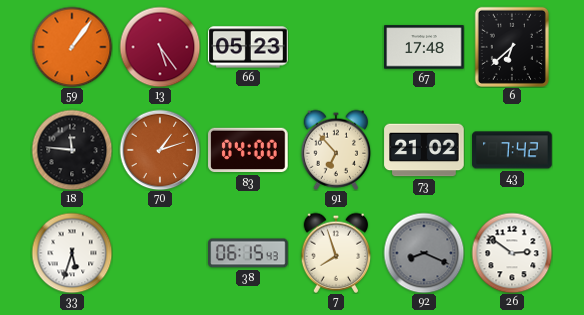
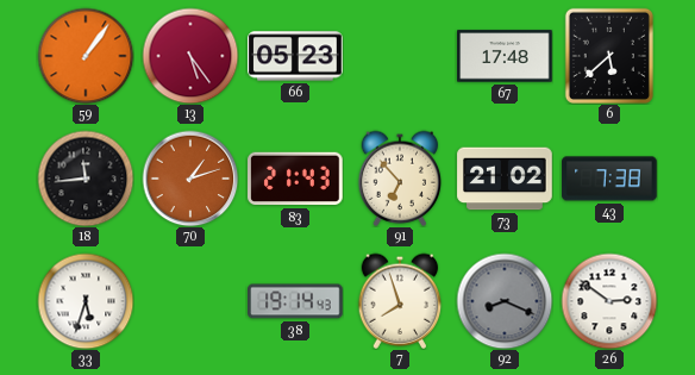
6: 6:38 -> 5:38
18: 11:46 -> 11:44
83: 04:00 -> 21:43
43: 7:42 -> 7:38
38: 06:15 -> 19:14
